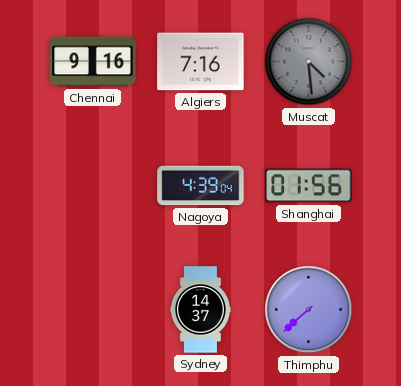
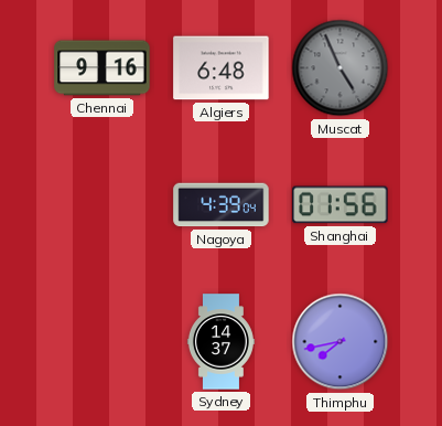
Algiers: 7:16 -> 6:48
Muscat: 4:29 -> 4:56
Thimphu: 7:38 -> 7:43
